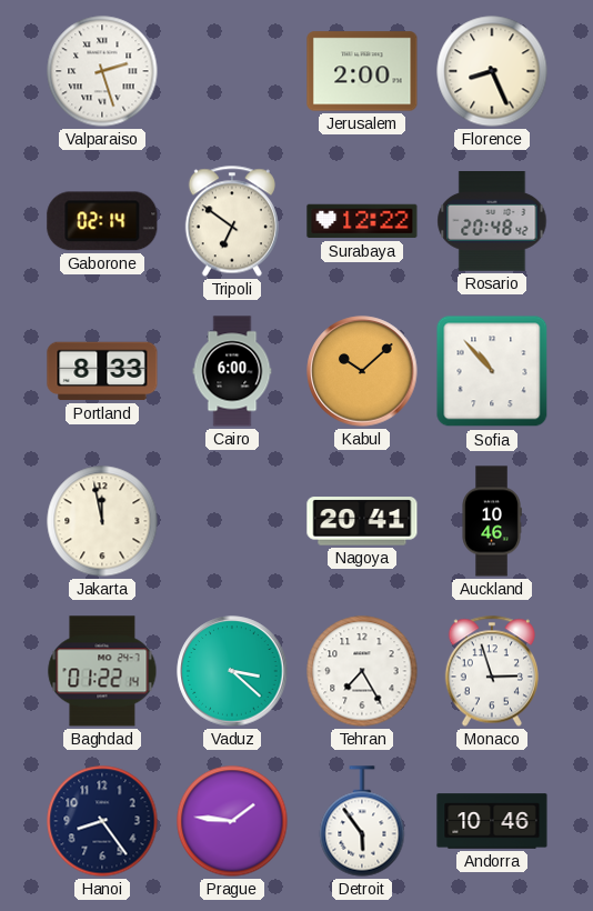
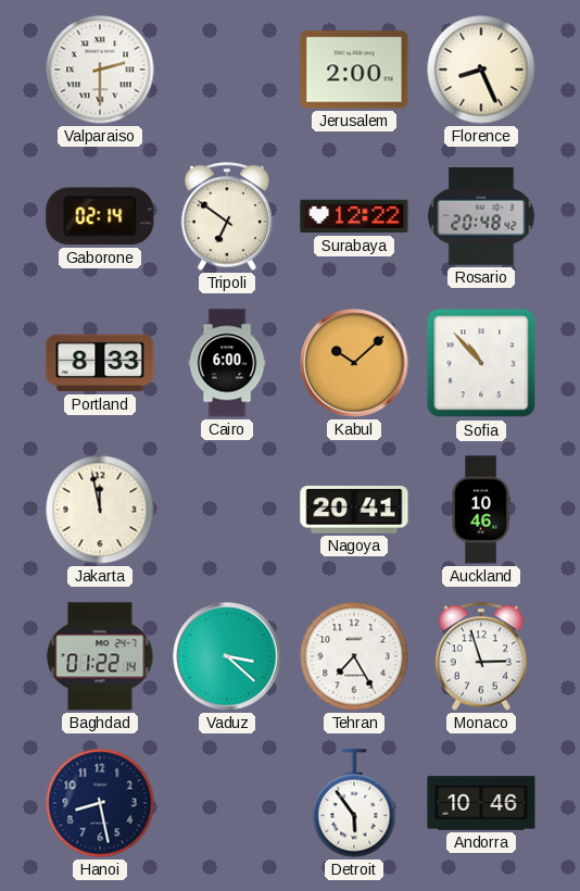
Valparaiso: 2:27 -> 2:30
Hanoi: 8:24 -> 8:28
Prague: 1:46 -> none
